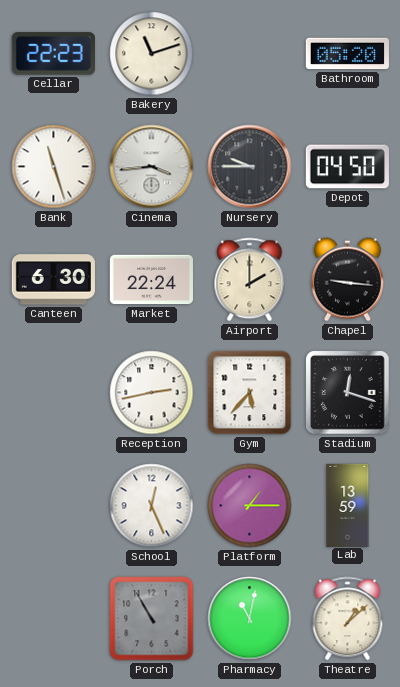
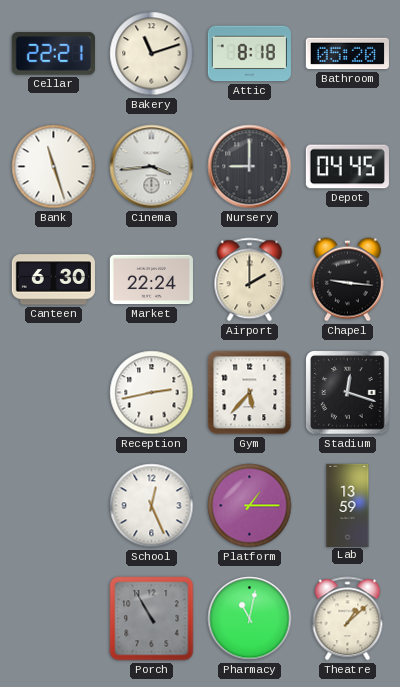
Cellar: 22:23 -> 22:21
Attic: none -> 8:18
Nursery: 9:45 -> 9:00
Depot: 04:50 -> 04:45
